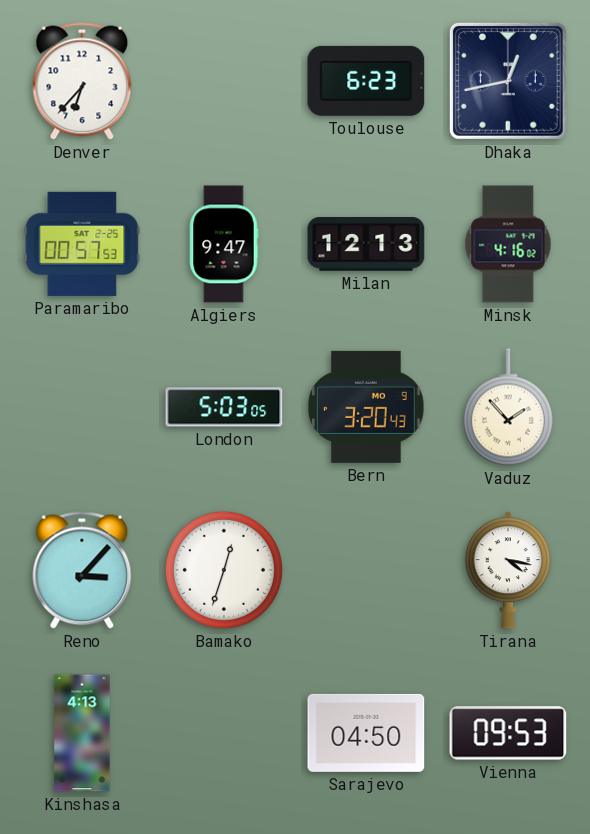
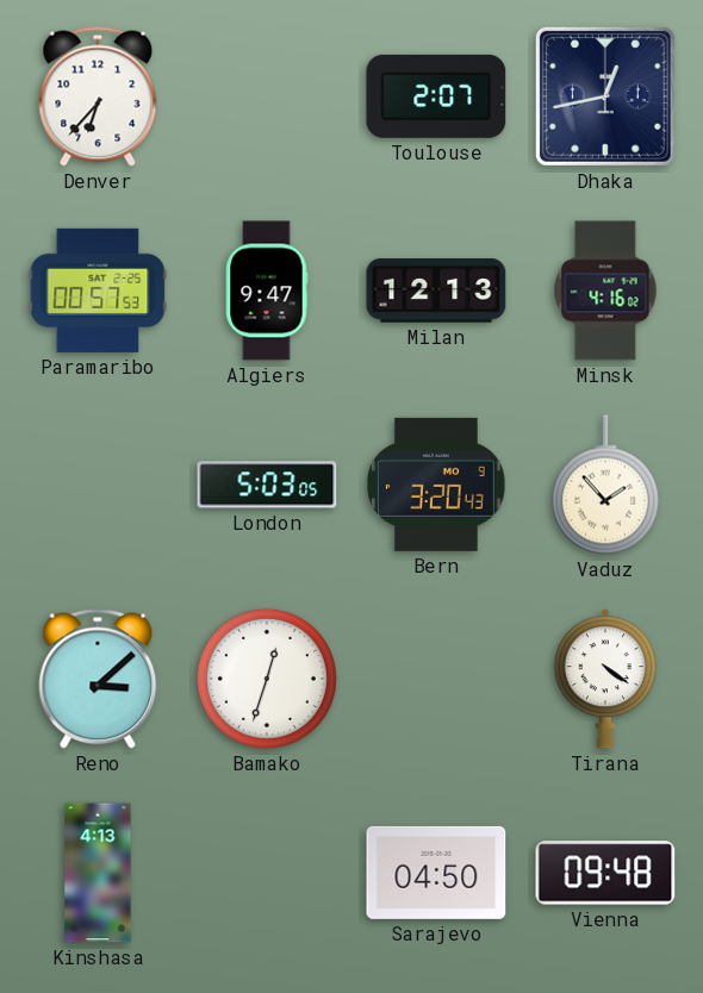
Toulouse: 6:23 -> 2:07
Reno: 3:07 -> 3:08
Tirana: 4:17 -> 4:21
Vienna: 09:53 -> 09:48
